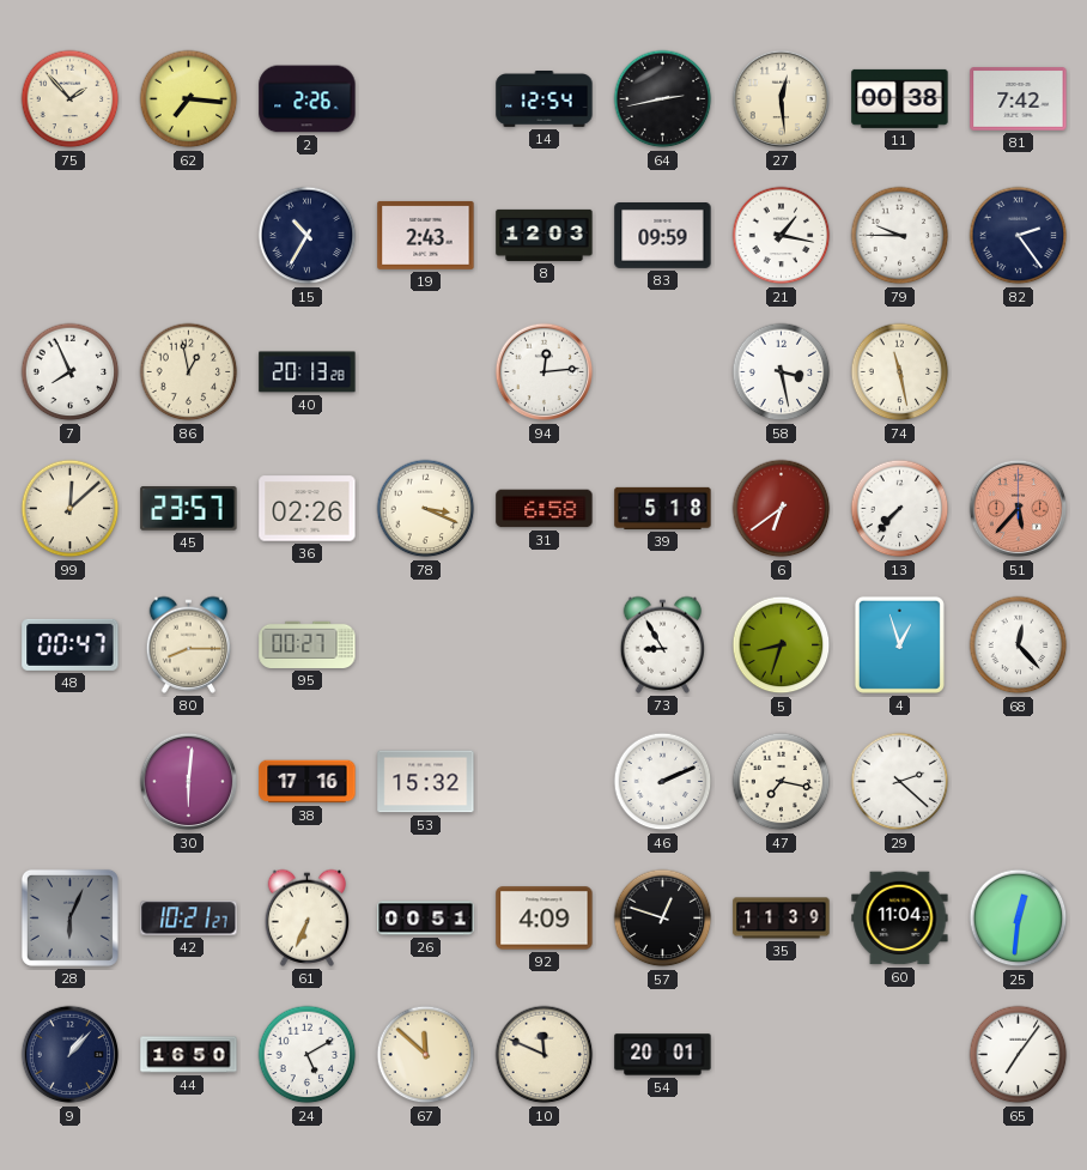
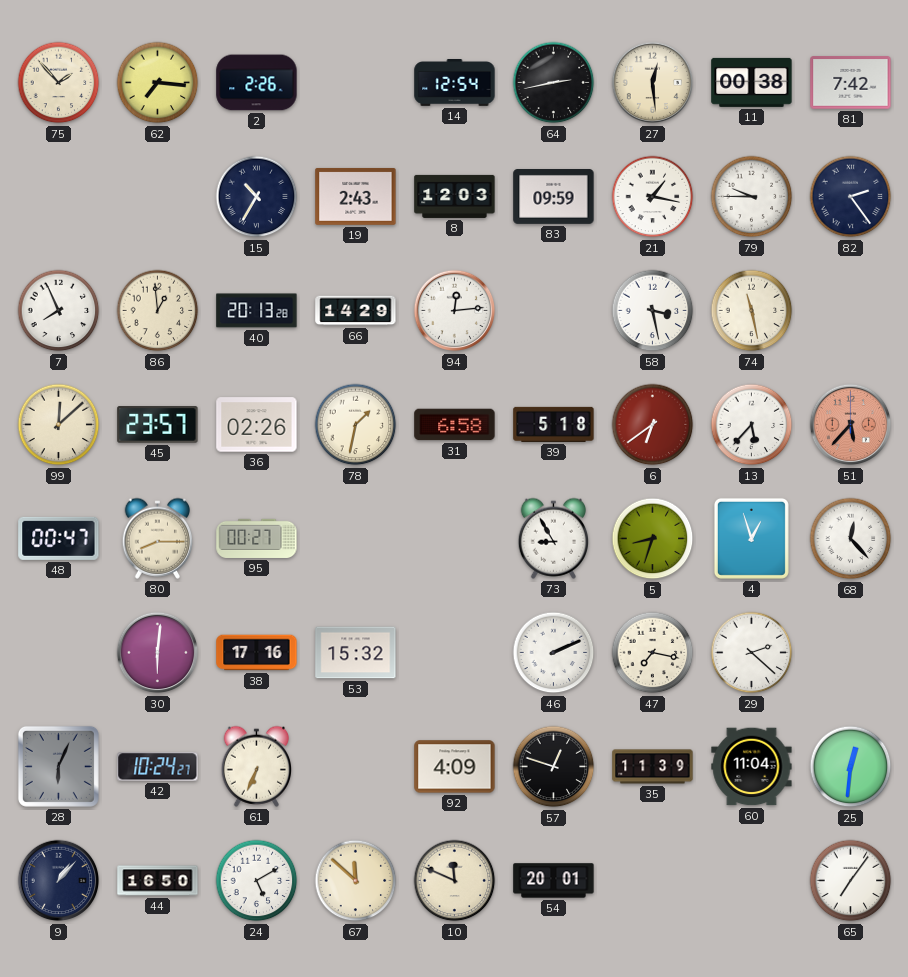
86: 12:58 -> 12:59
66: none -> 14:29
78: 3:19 -> 1:32
13: 7:37 -> 5:37
42: 10:21 -> 10:24
26: 00:51 -> none
